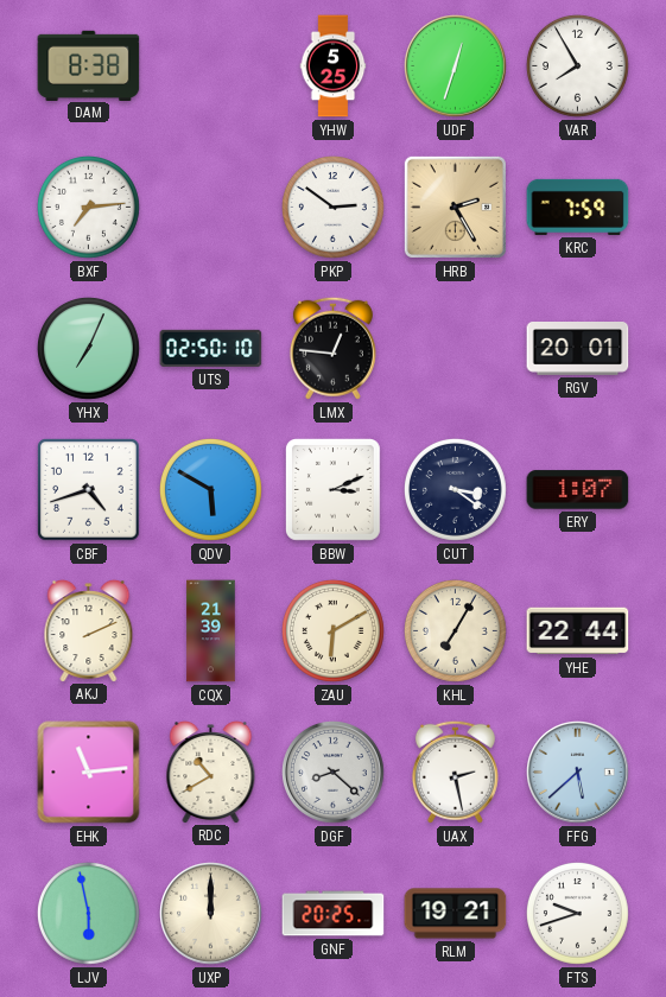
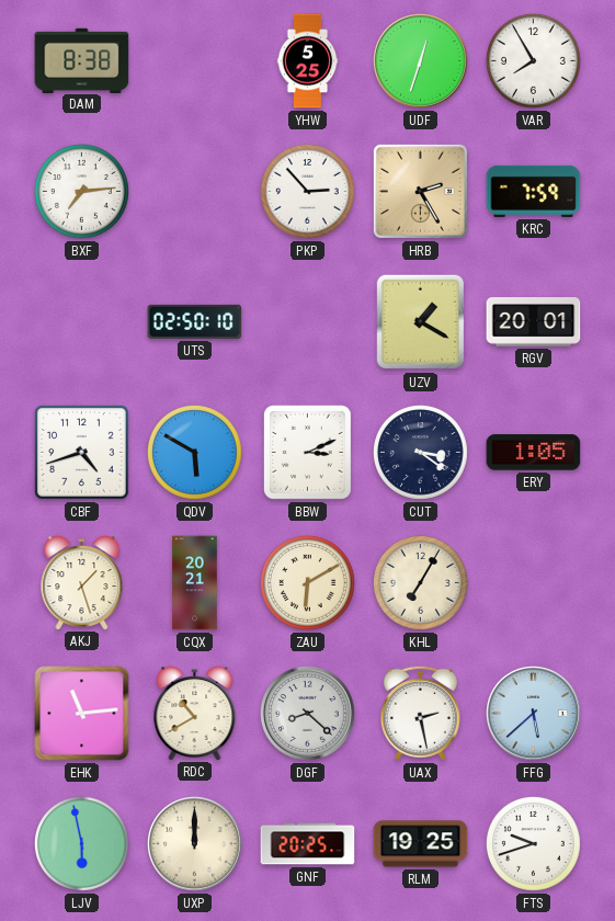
PKP: 2:51 -> 2:53
YHX: 7:04 -> none
LMX: 12:46 -> none
UZV: none -> 1:20
ERY: 1:07 -> 1:05
AKJ: 2:11 -> 1:27
CQX: 21:39 -> 20:21
YHE: 22:44 -> none
RLM: 19:21 -> 19:25
